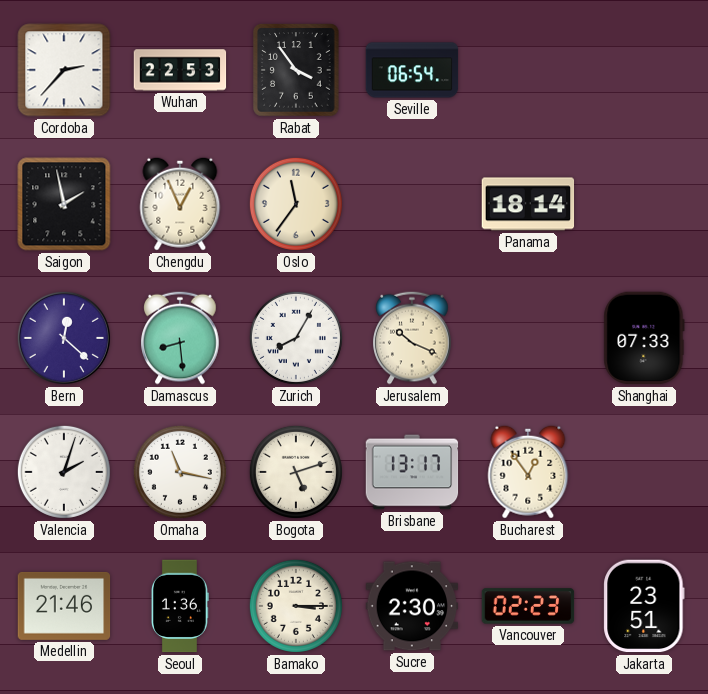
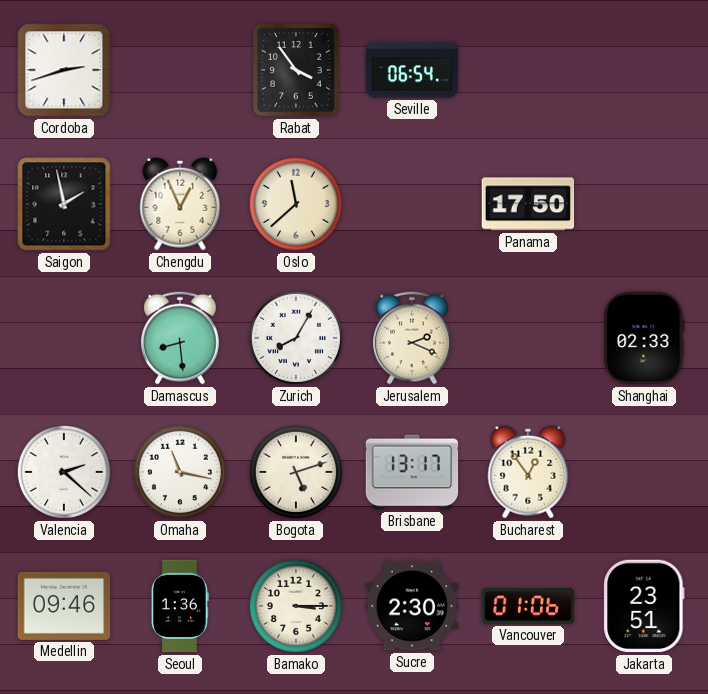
Cordoba: 2:37 -> 2:42
Wuhan: 22:53 -> none
Oslo: 11:36 -> 11:38
Panama: 18:14 -> 17:50
Bern: 12:22 -> none
Jerusalem: 10:19 -> 2:19
Shanghai: 07:33 -> 02:33
Valencia: 2:03 -> 2:22
Medellin: 21:46 -> 09:46
Vancouver: 02:23 -> 01:06
